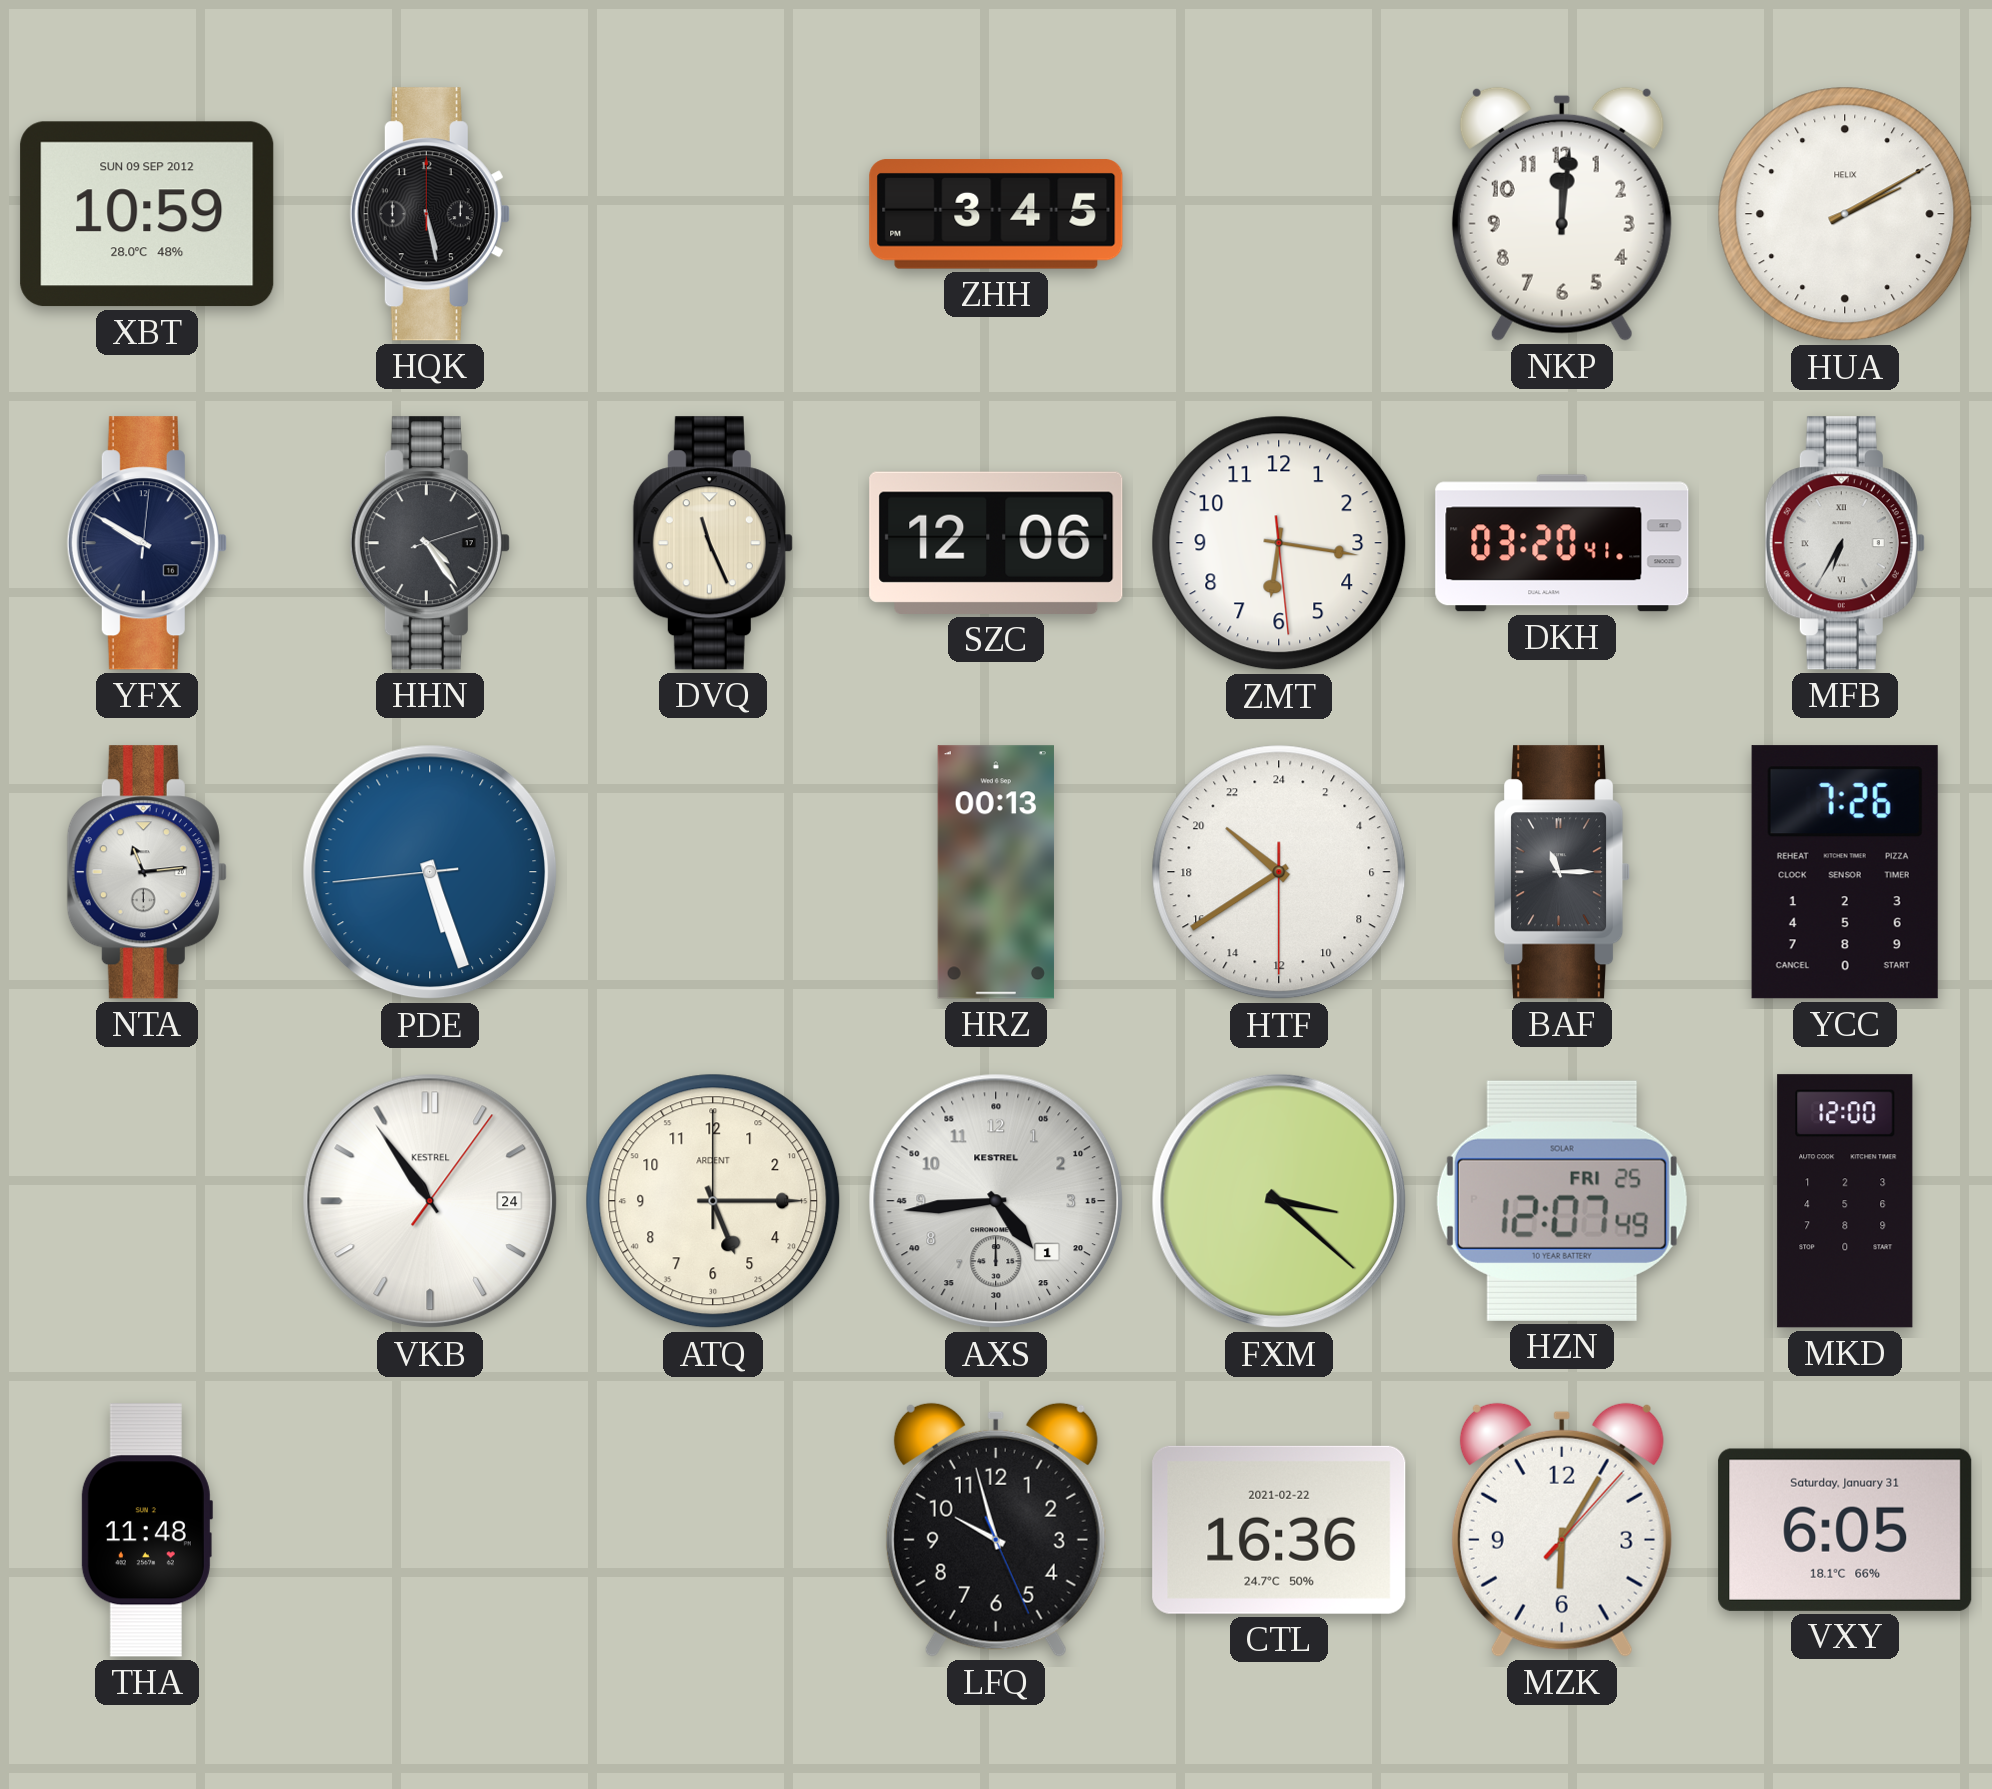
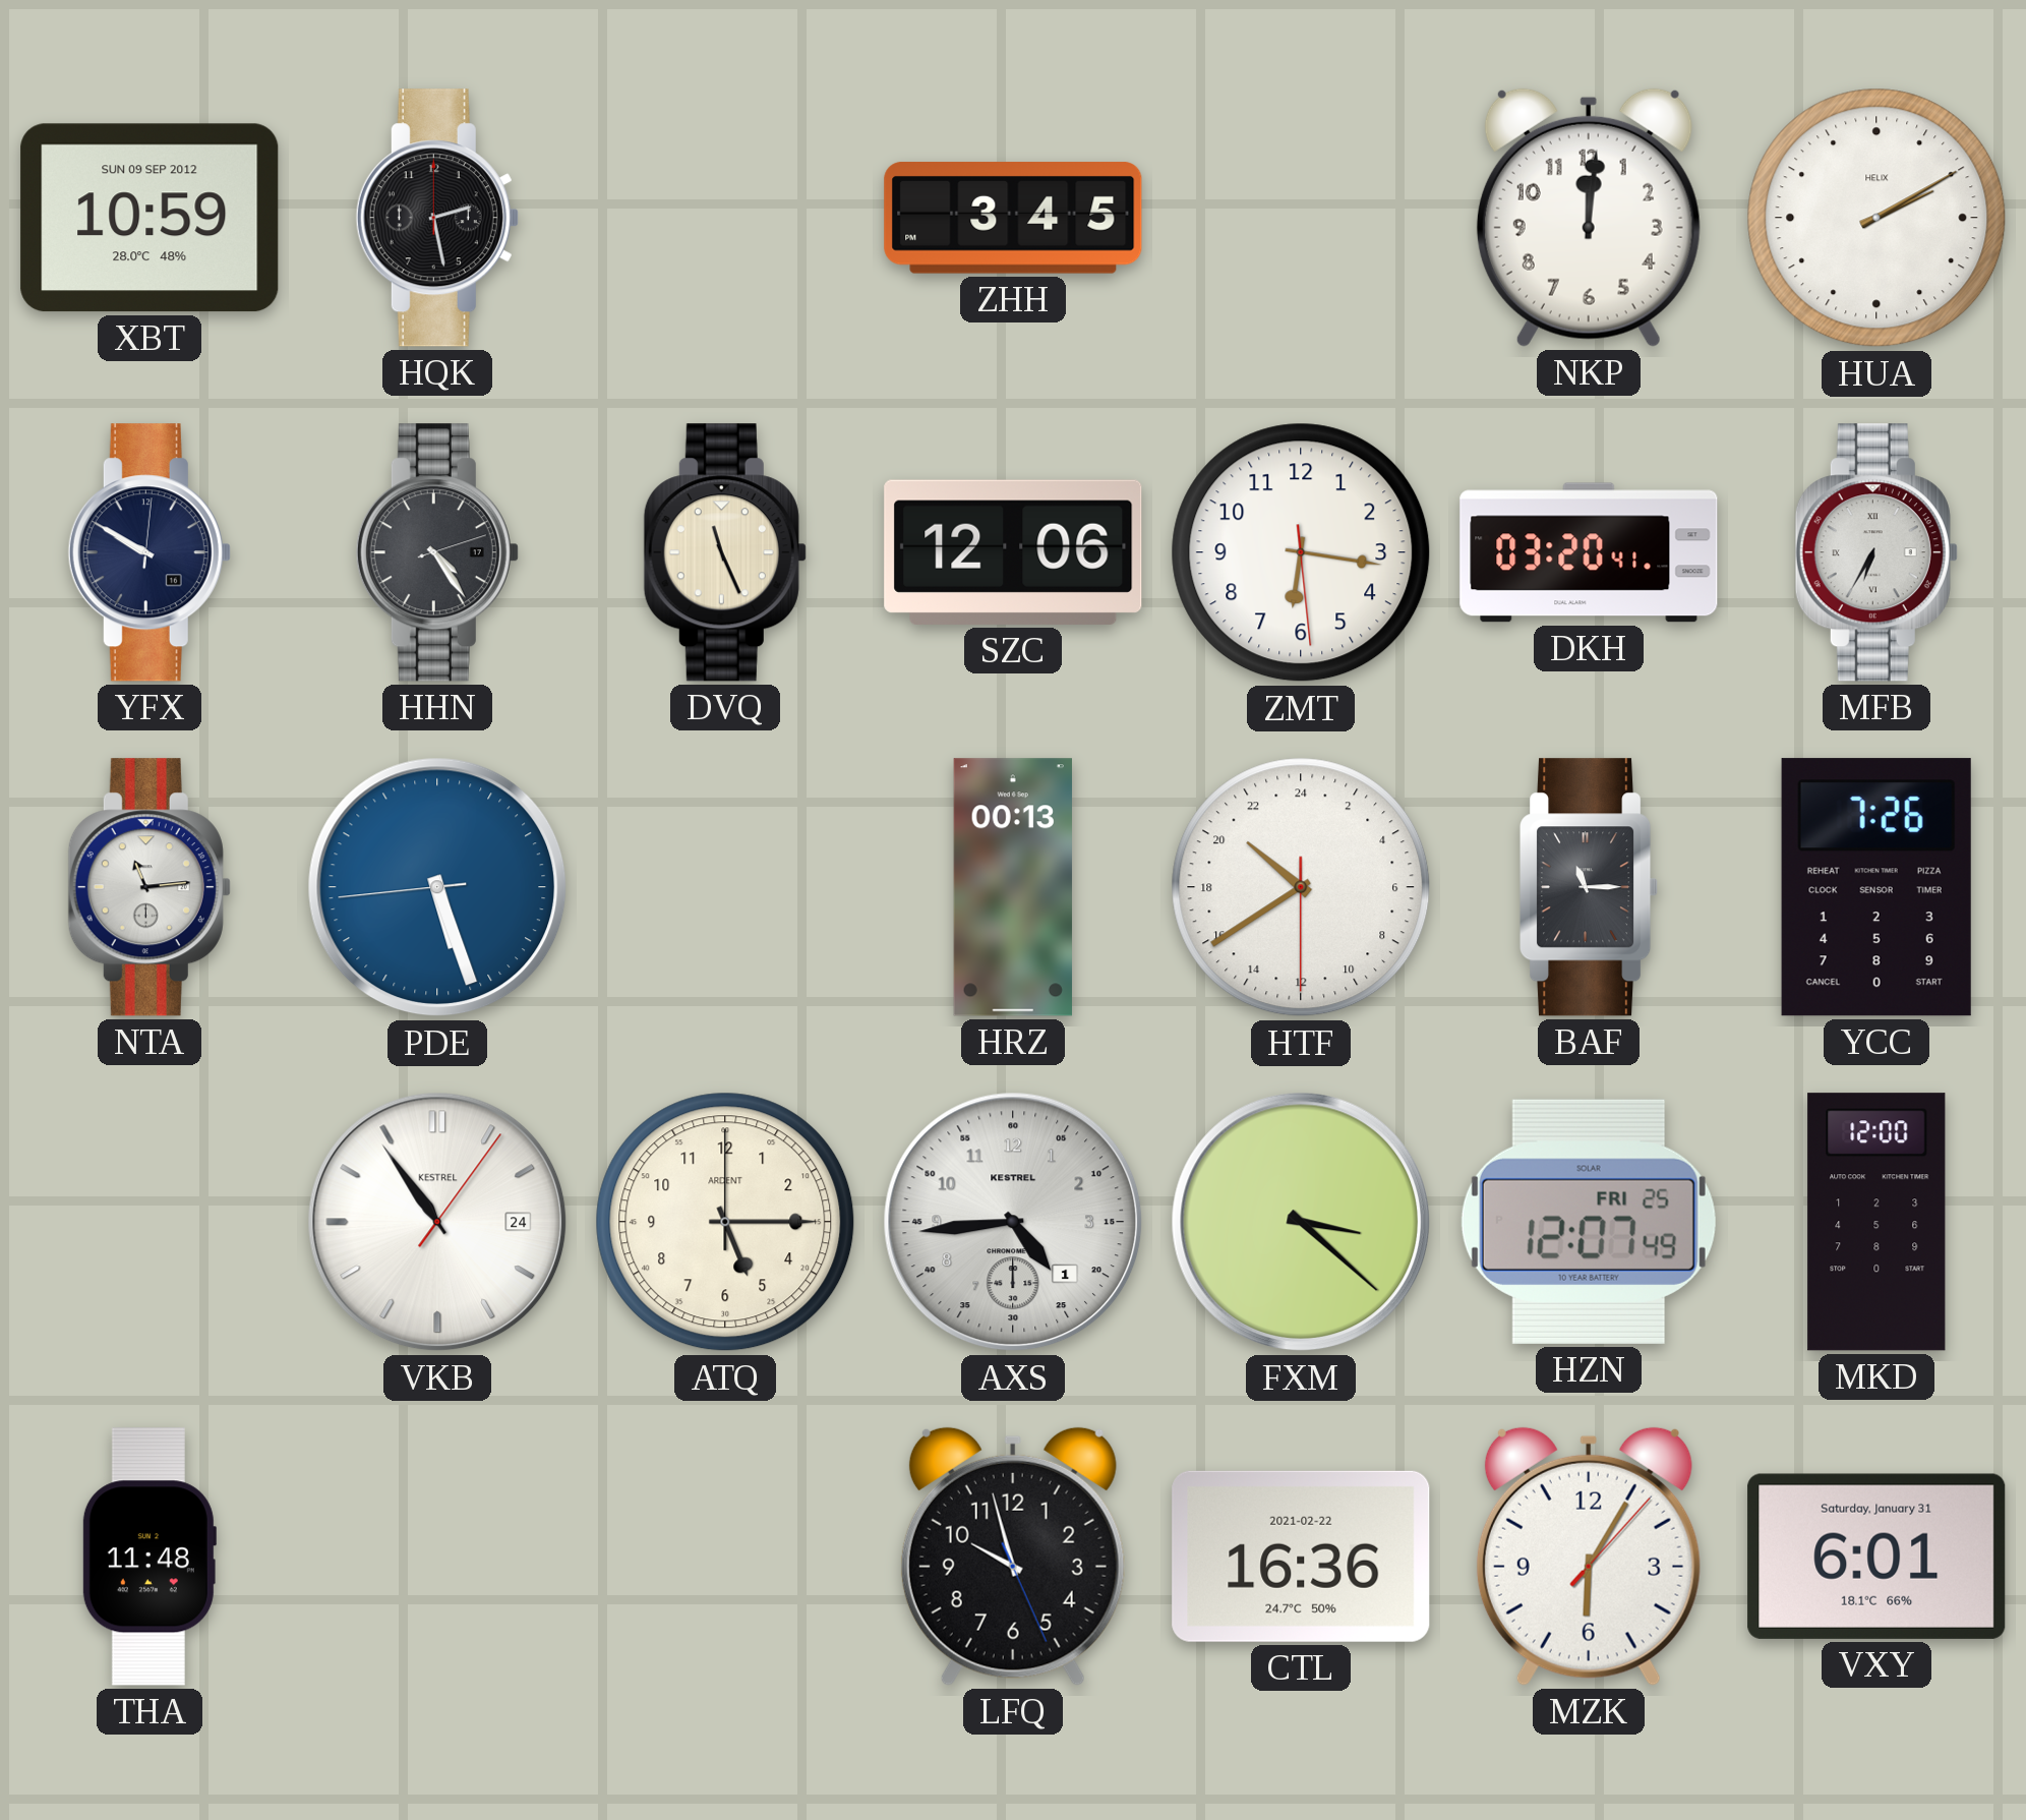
HQK: 5:28 -> 2:28
VXY: 6:05 -> 6:01
